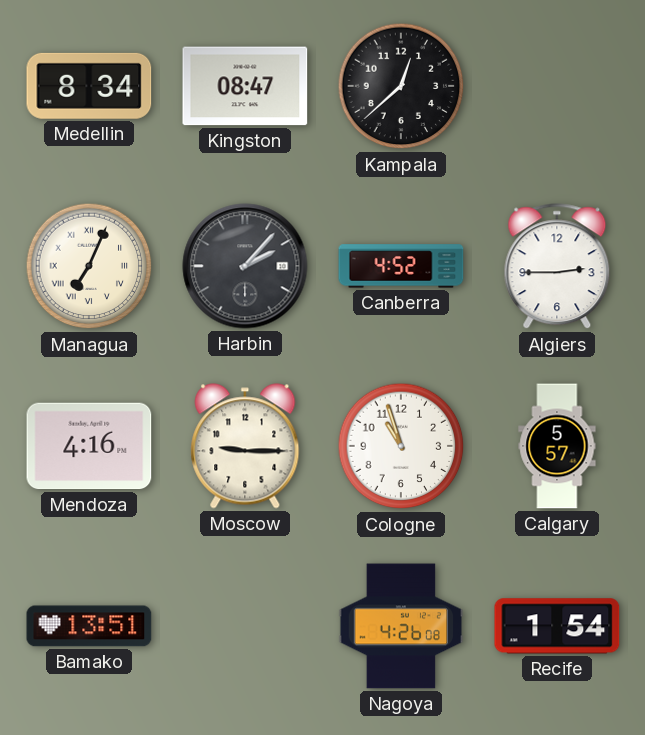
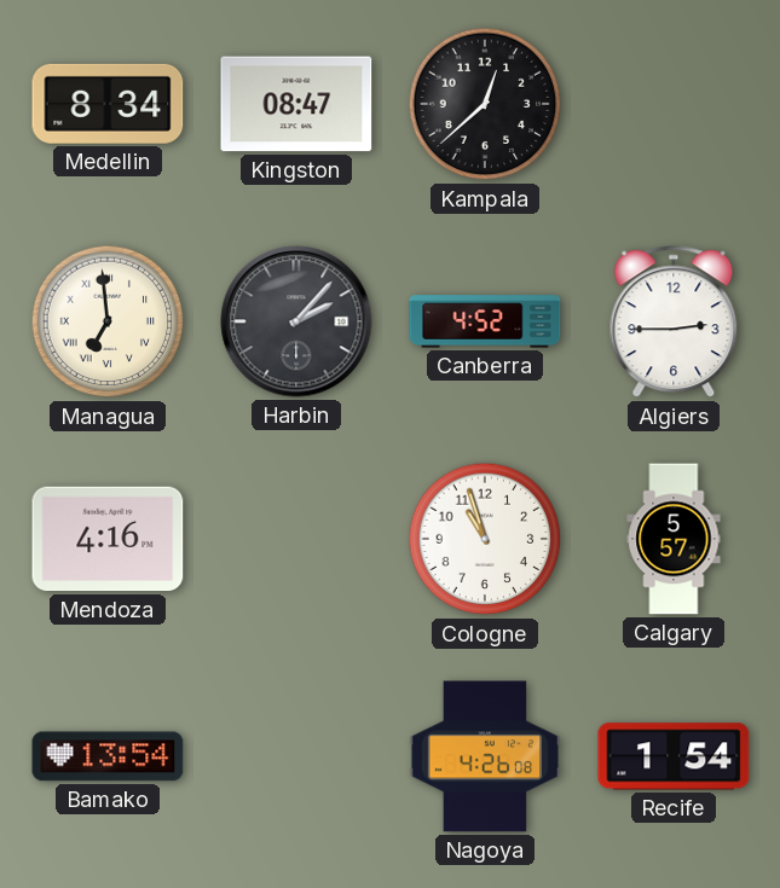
Managua: 7:04 -> 6:59
Moscow: 9:15 -> none
Bamako: 13:51 -> 13:54
